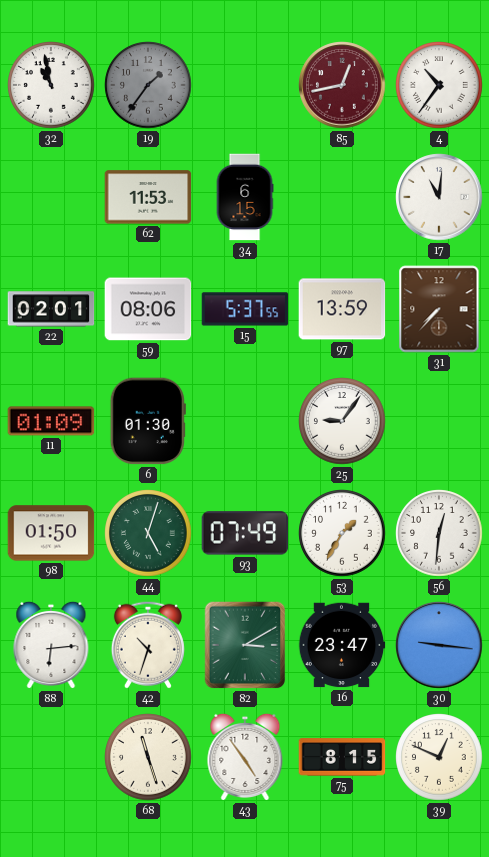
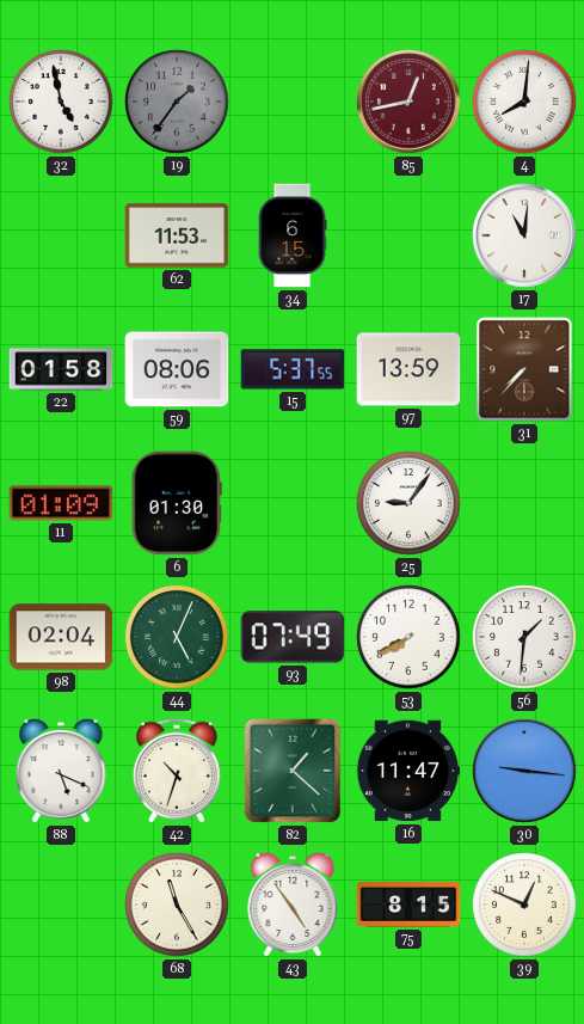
32: 10:58 -> 4:58
4: 10:36 -> 8:01
22: 02:01 -> 01:58
98: 01:50 -> 02:04
44: 5:03 -> 5:04
53: 1:35 -> 7:40
56: 12:31 -> 1:31
88: 6:14 -> 5:19
82: 3:10 -> 1:22
16: 23:47 -> 11:47
68: 11:27 -> 11:25
